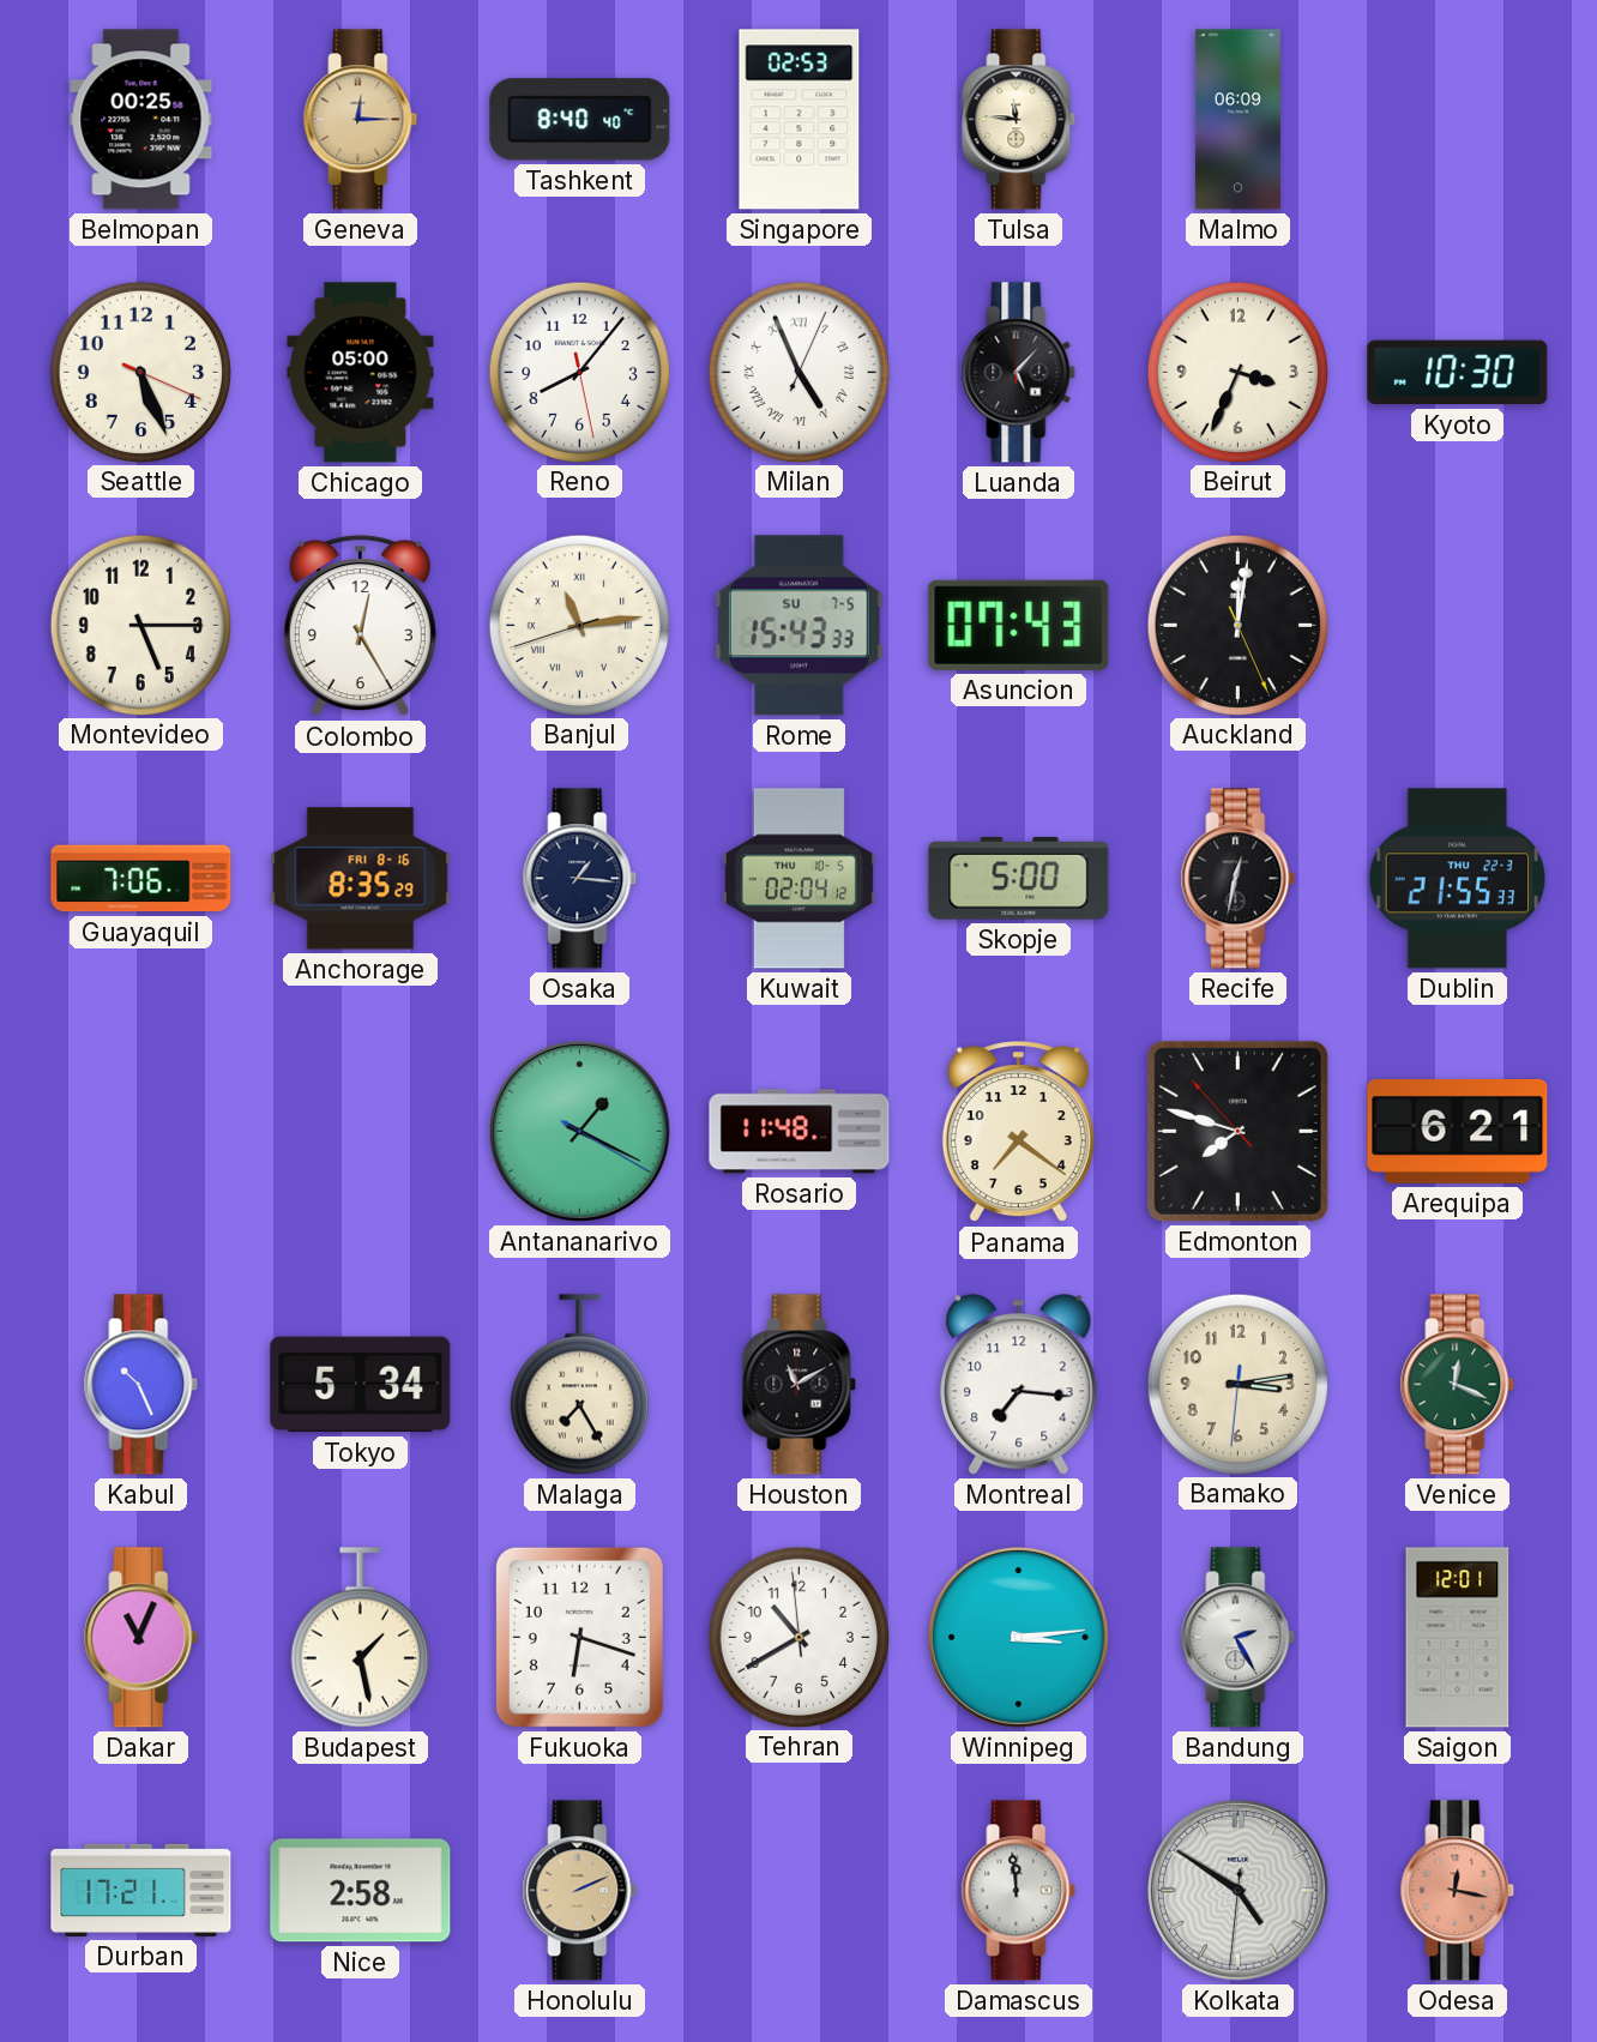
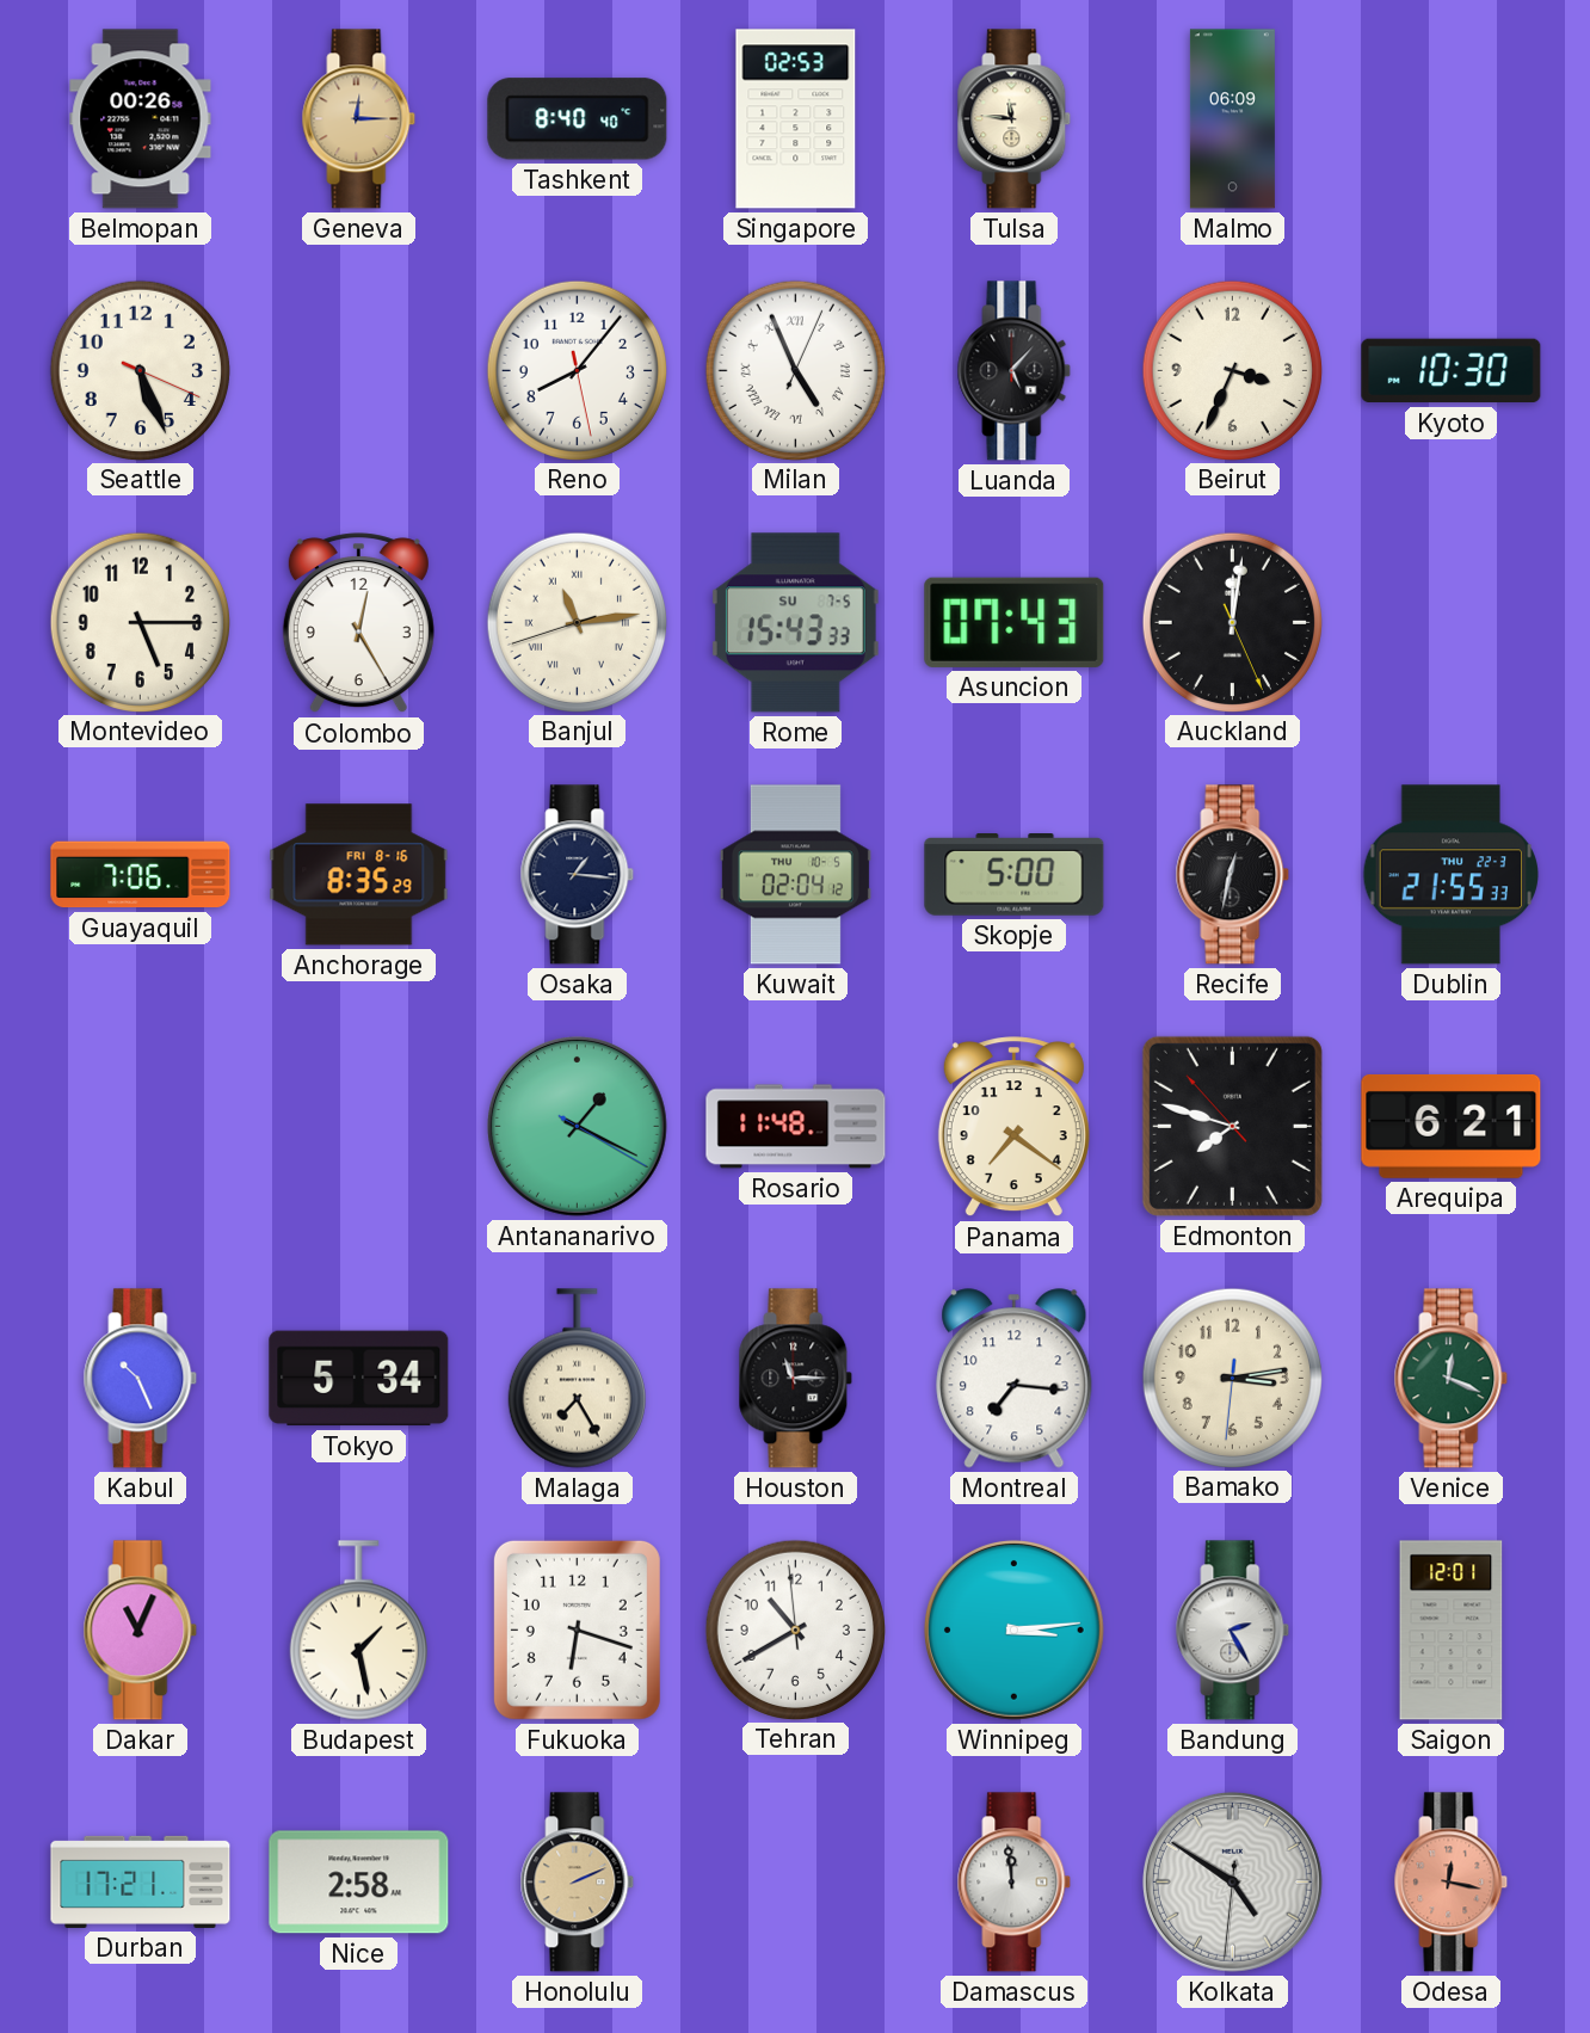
Belmopan: 00:25 -> 00:26
Chicago: 05:00 -> none
Houston: 11:10 -> 11:15
